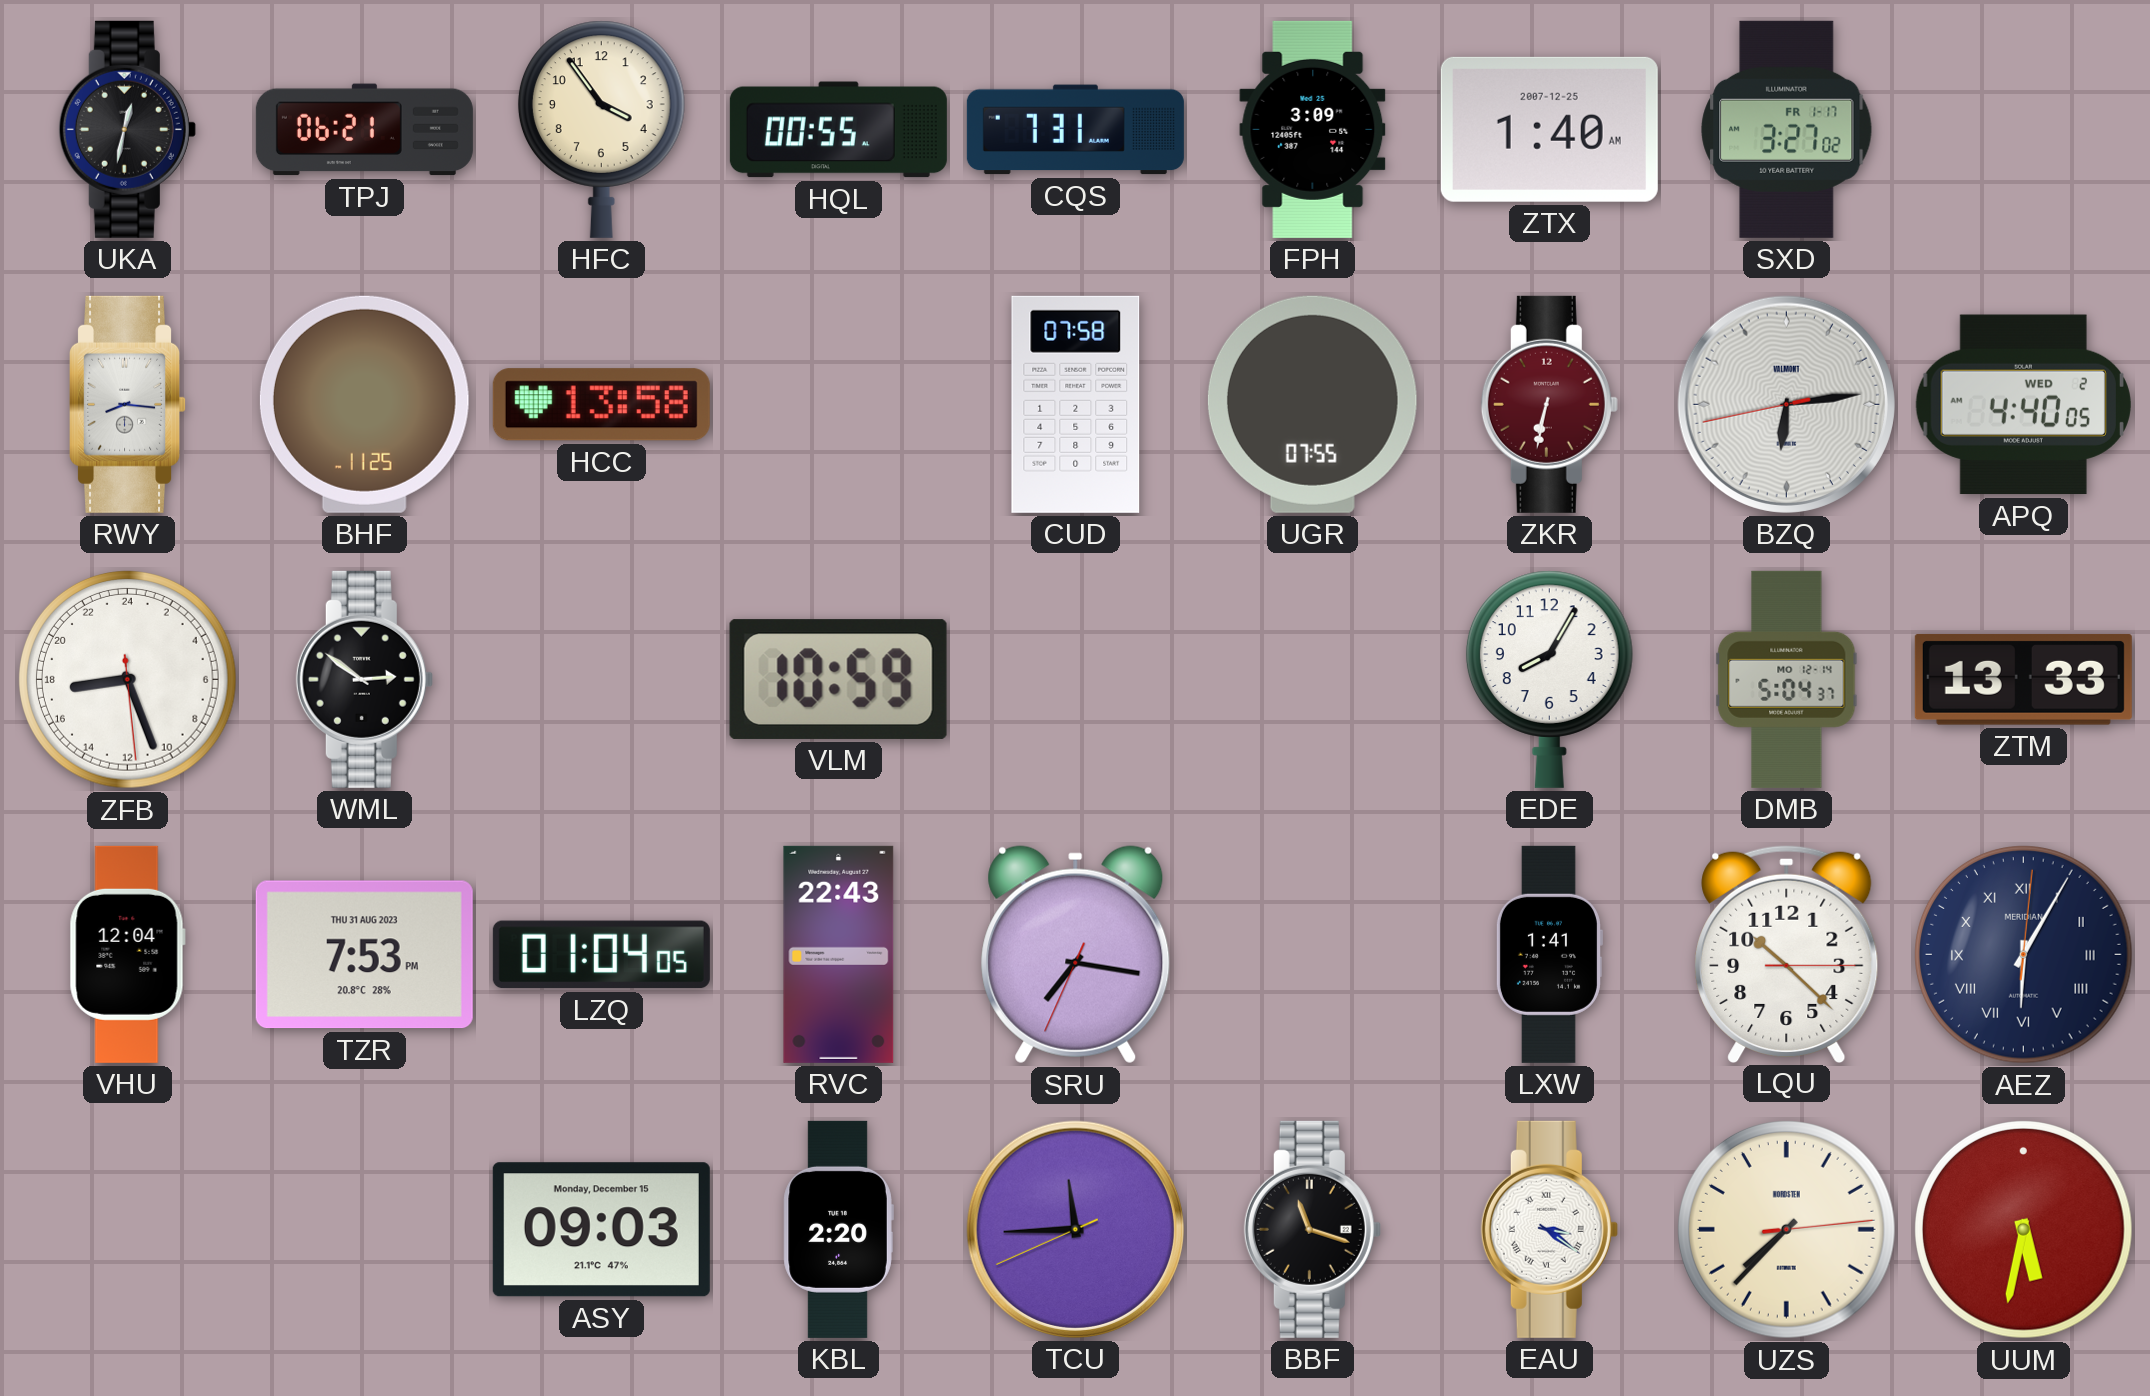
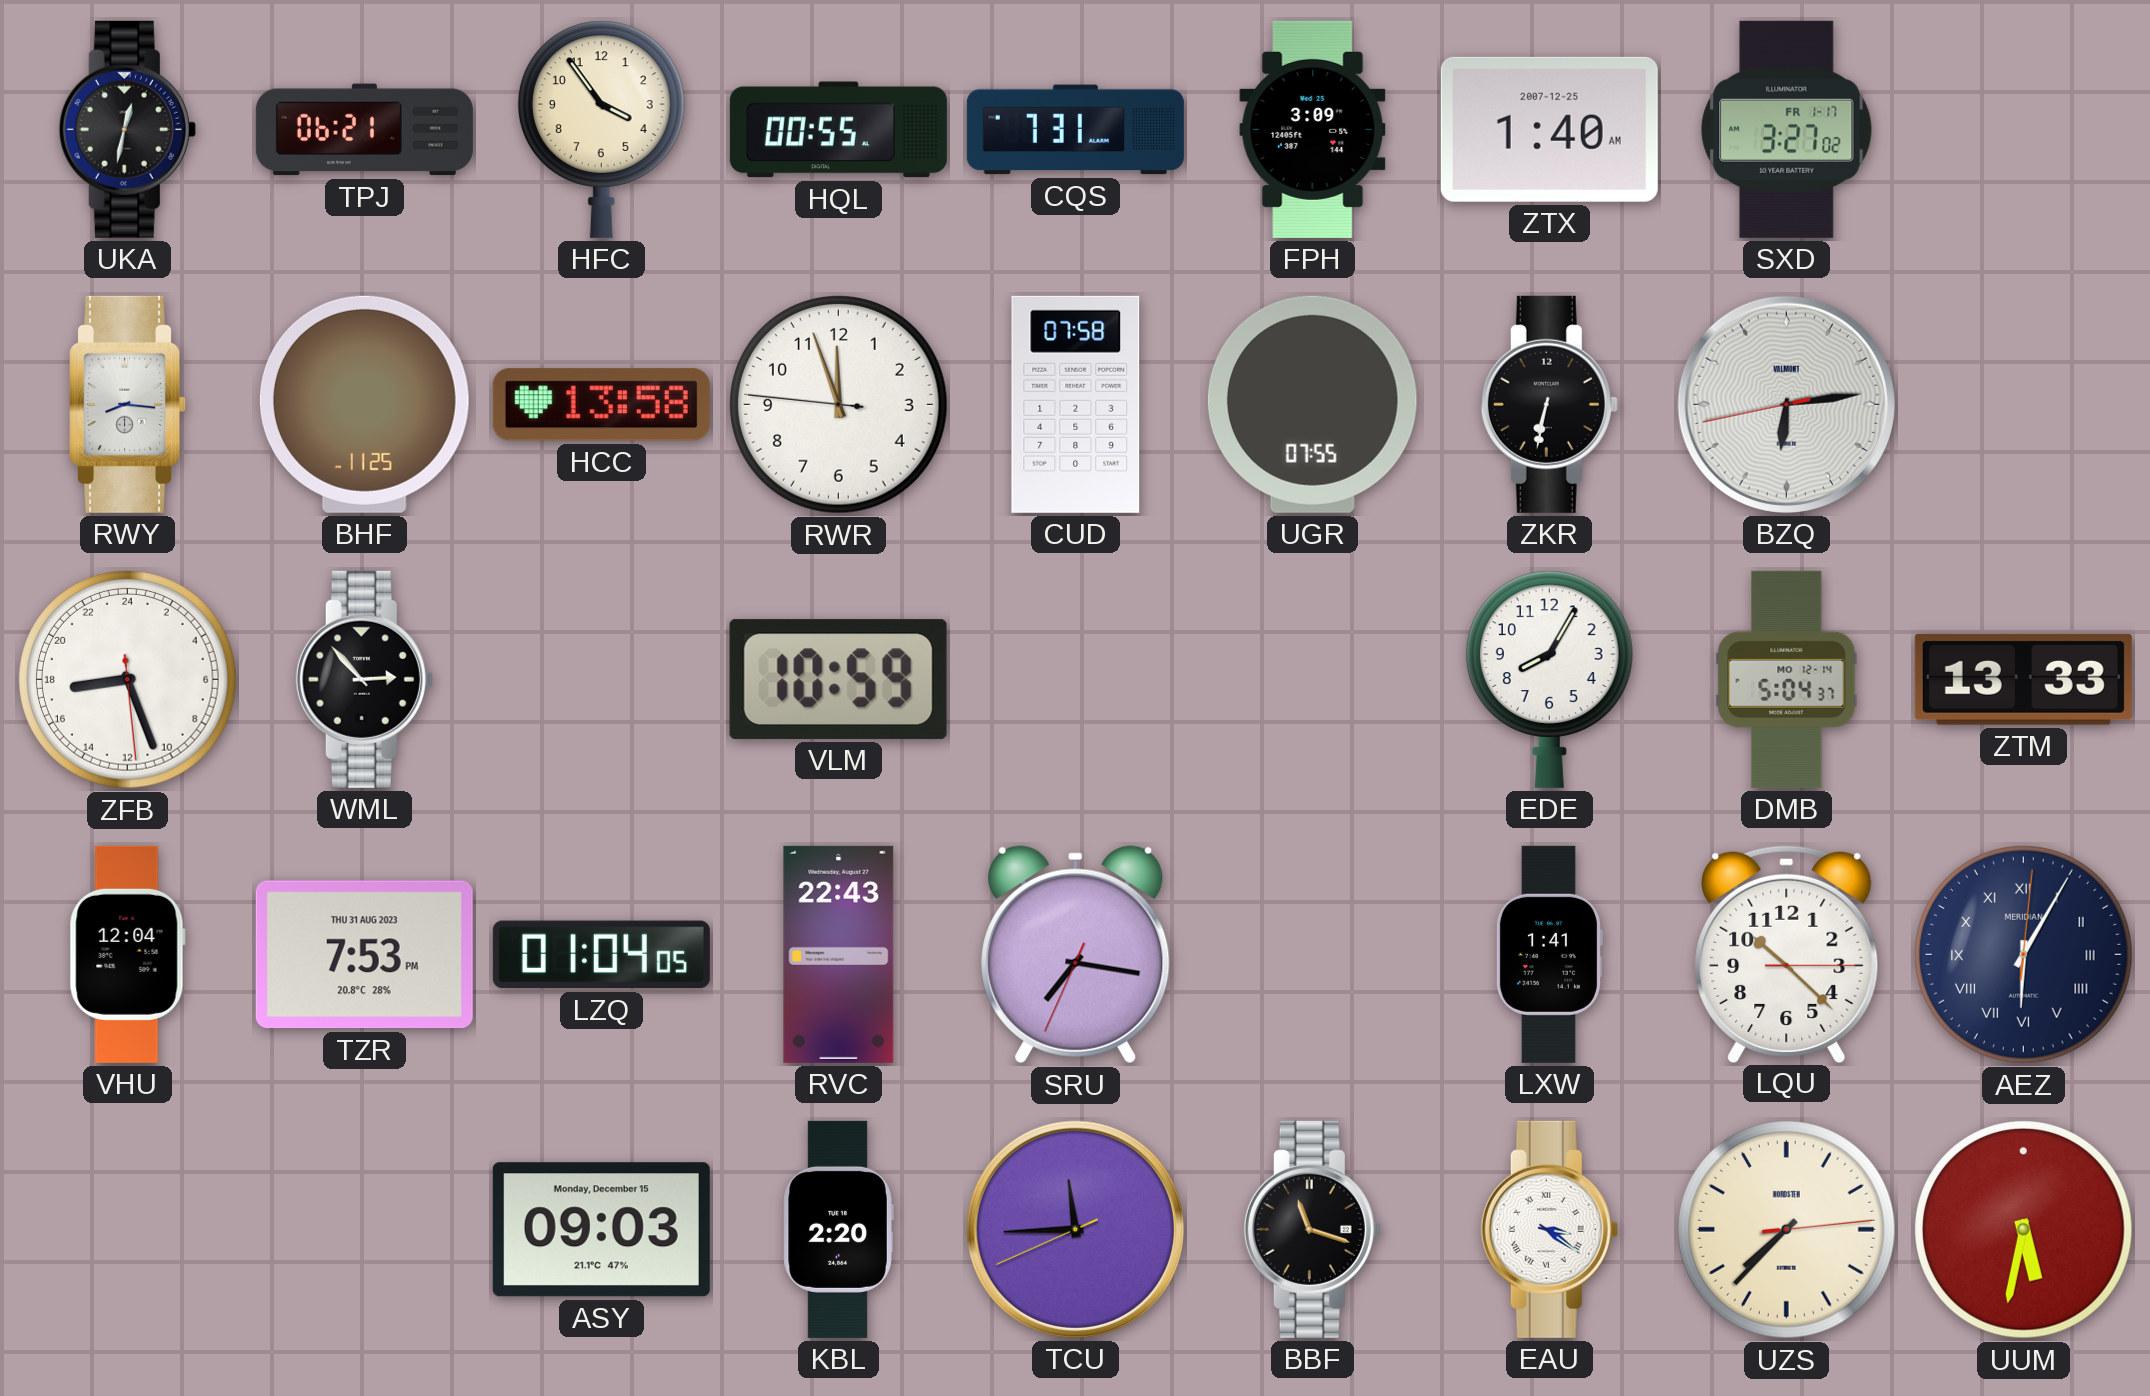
RWR: none -> 11:56
ZKR dial: burgundy -> black
APQ: 4:40 -> none
WML: 2:51 -> 2:53
